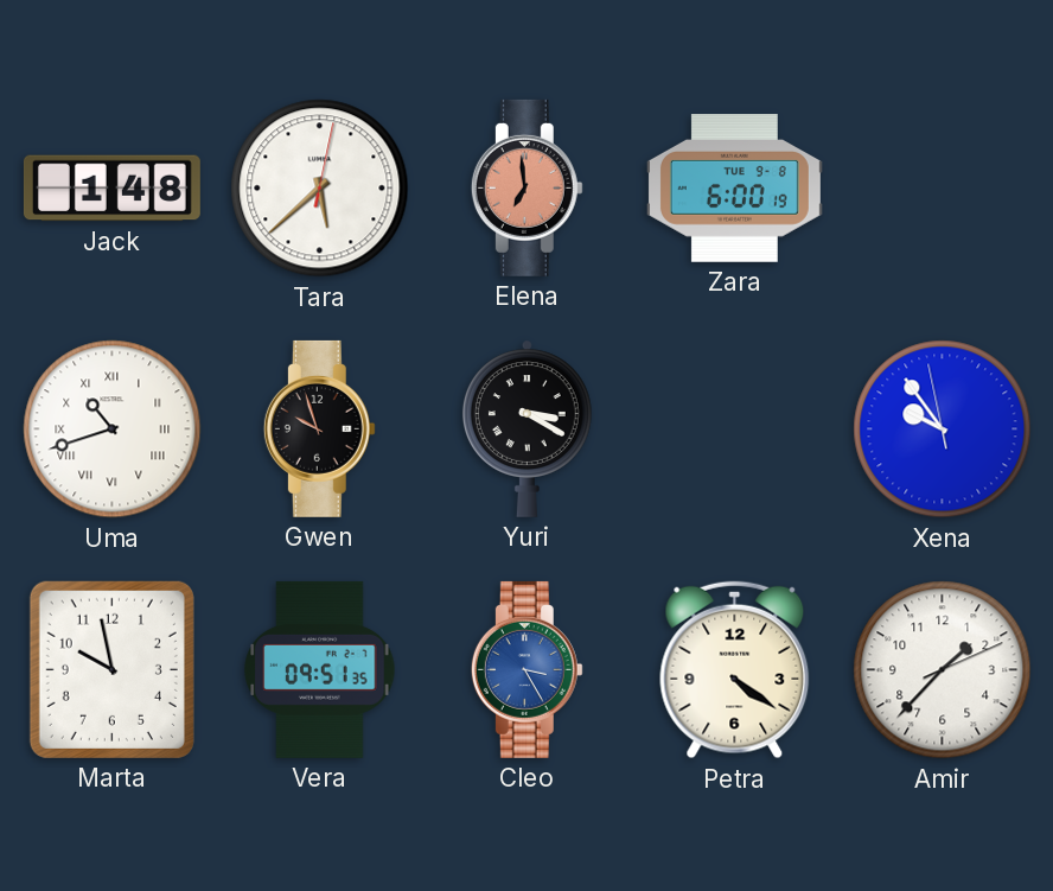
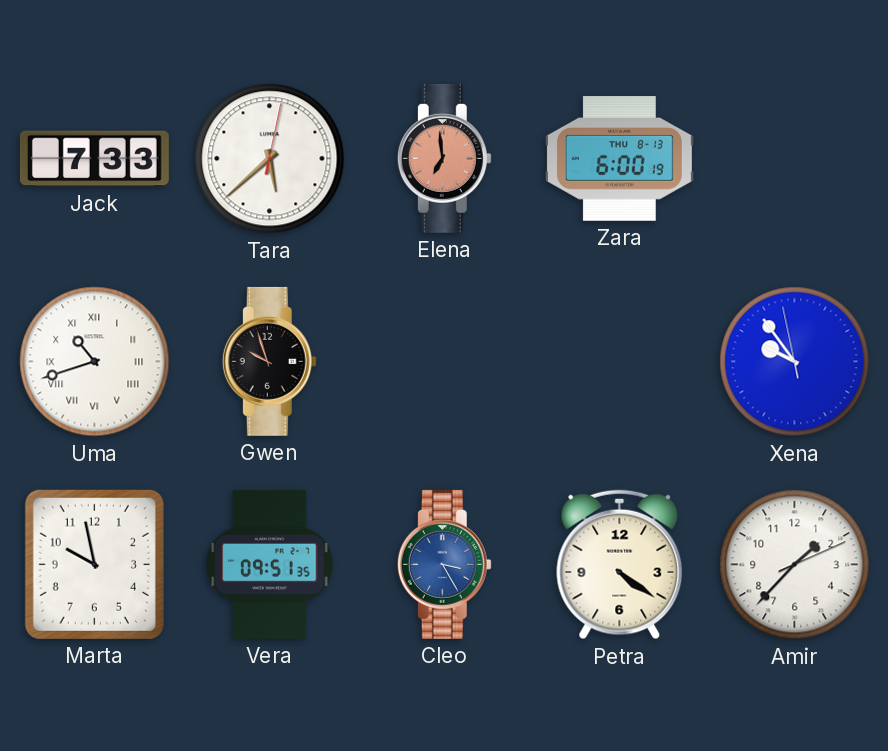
Jack: 1:48 -> 7:33
Zara date: TUE 9-8 -> THU 8-13
Yuri: 3:20 -> none
